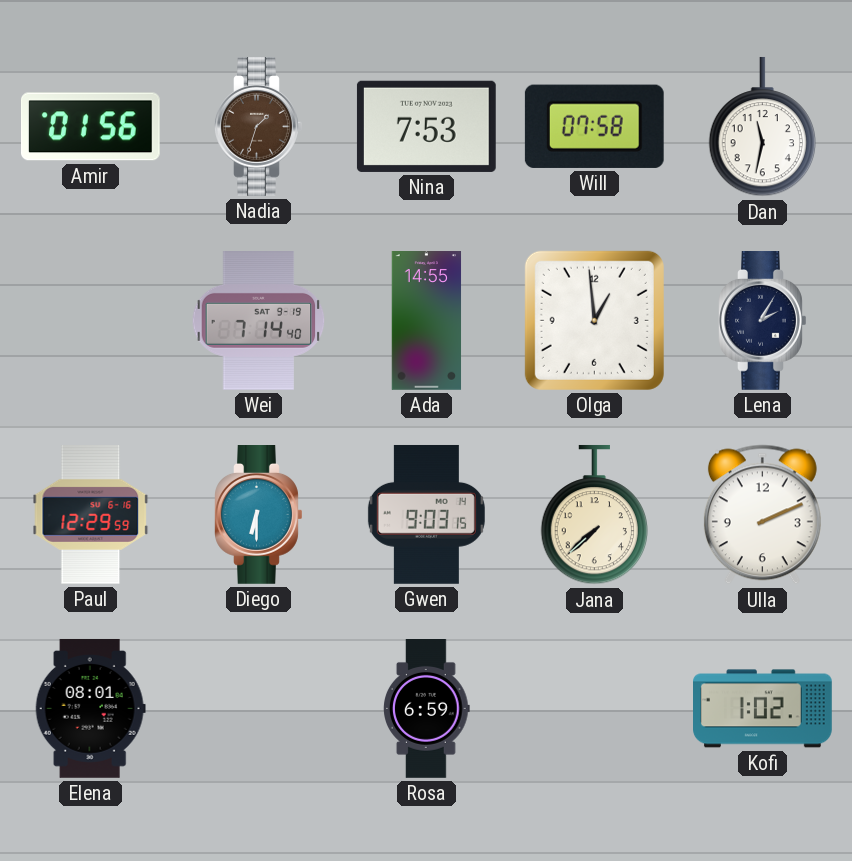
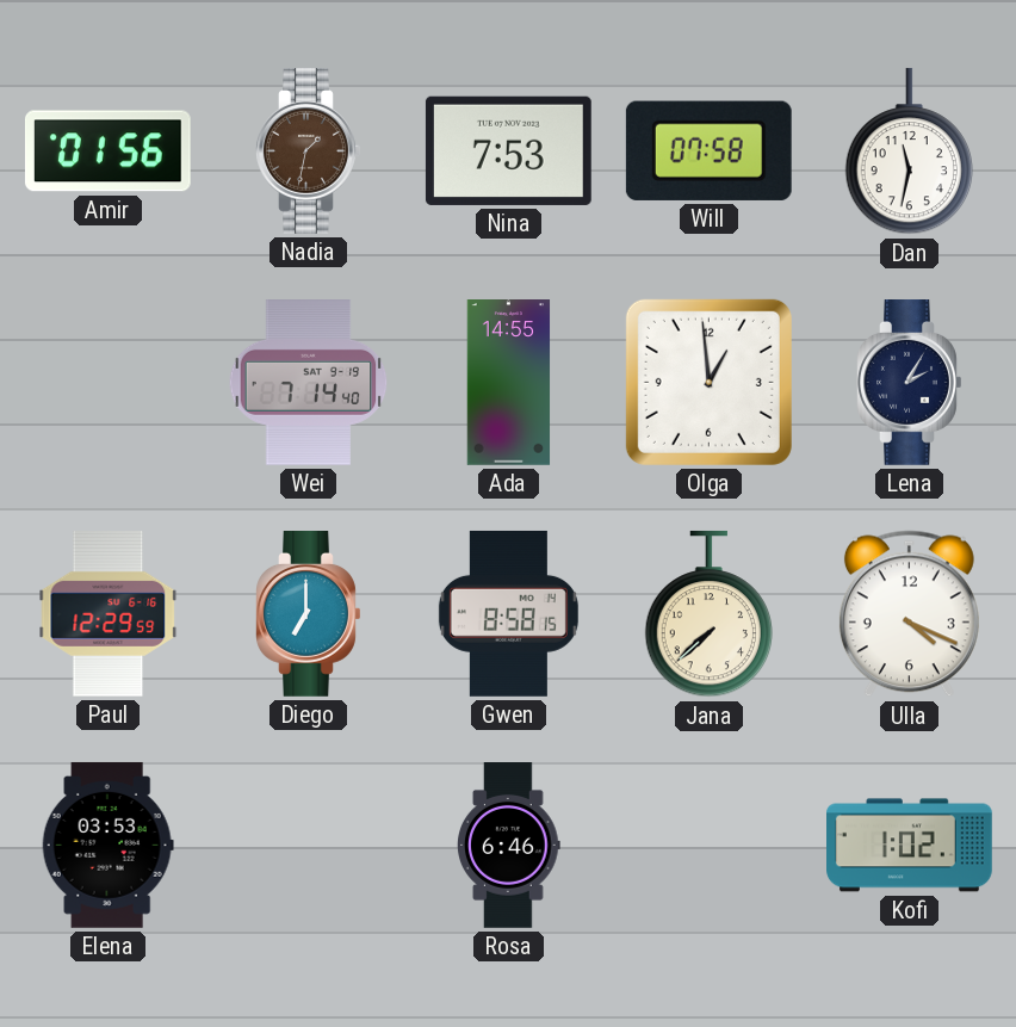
Nadia: 1:33 -> 1:32
Diego: 6:30 -> 7:00
Gwen: 9:03 -> 8:58
Ulla: 2:11 -> 4:19
Elena: 08:01 -> 03:53
Rosa: 6:59 -> 6:46
